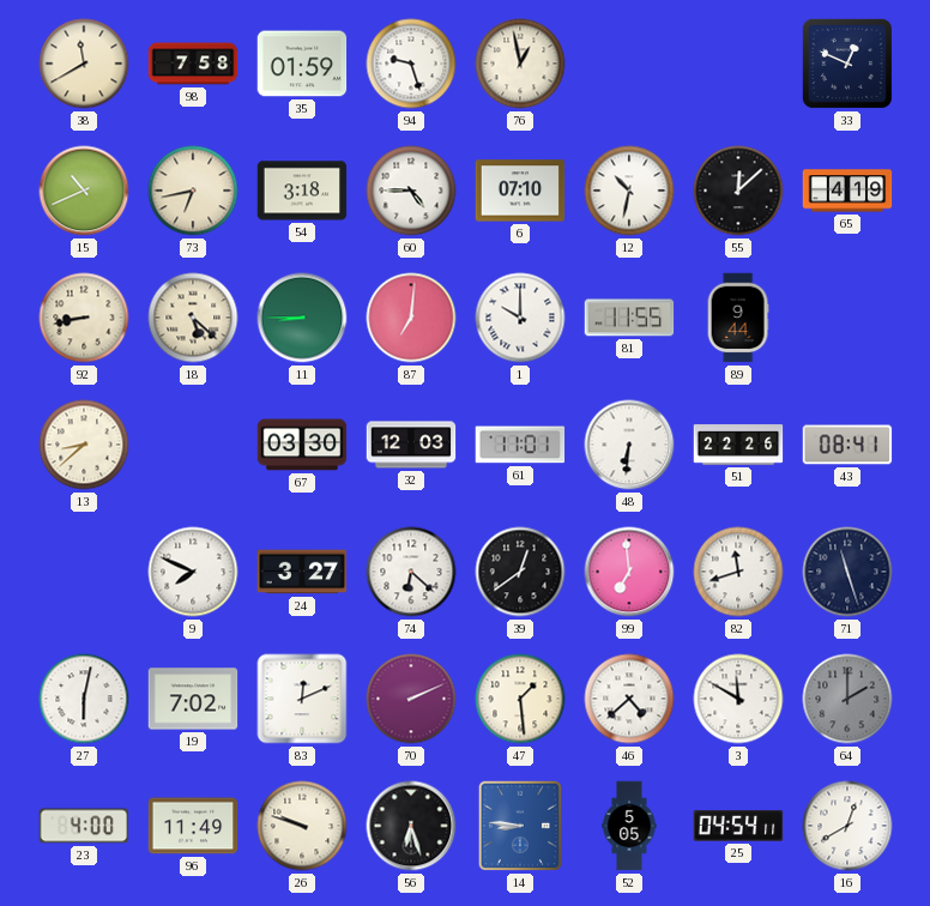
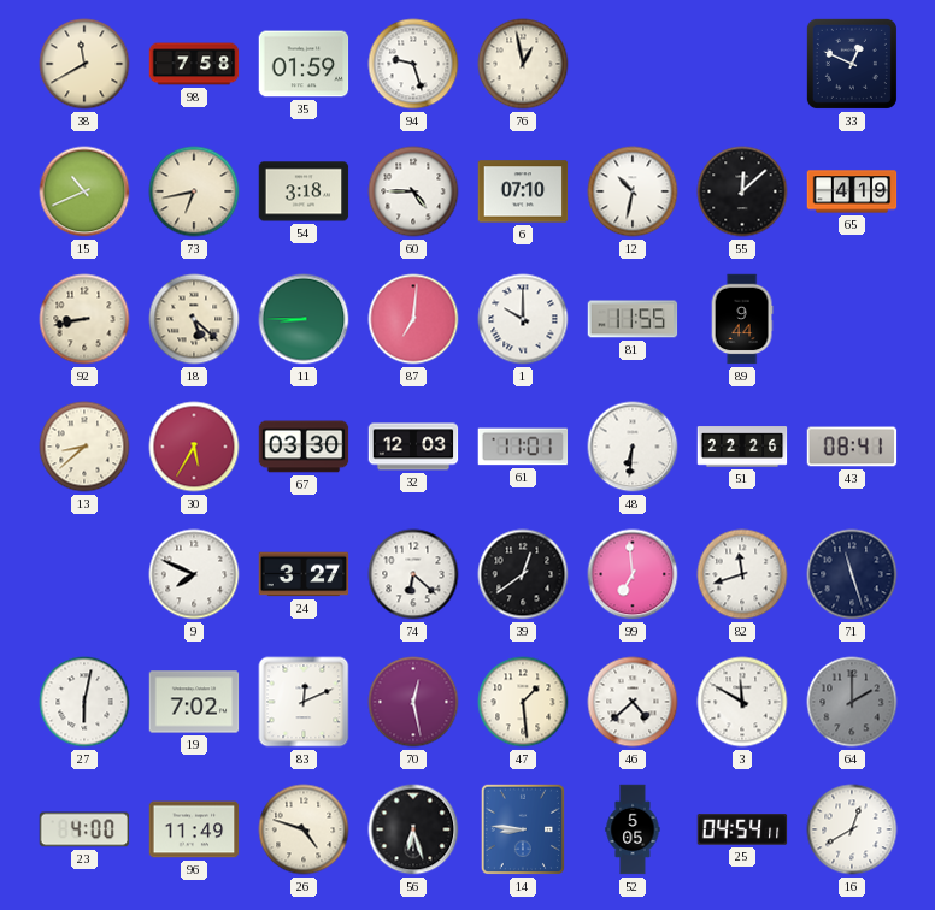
30: none -> 5:35
70: 2:11 -> 12:28
26: 9:48 -> 4:48
